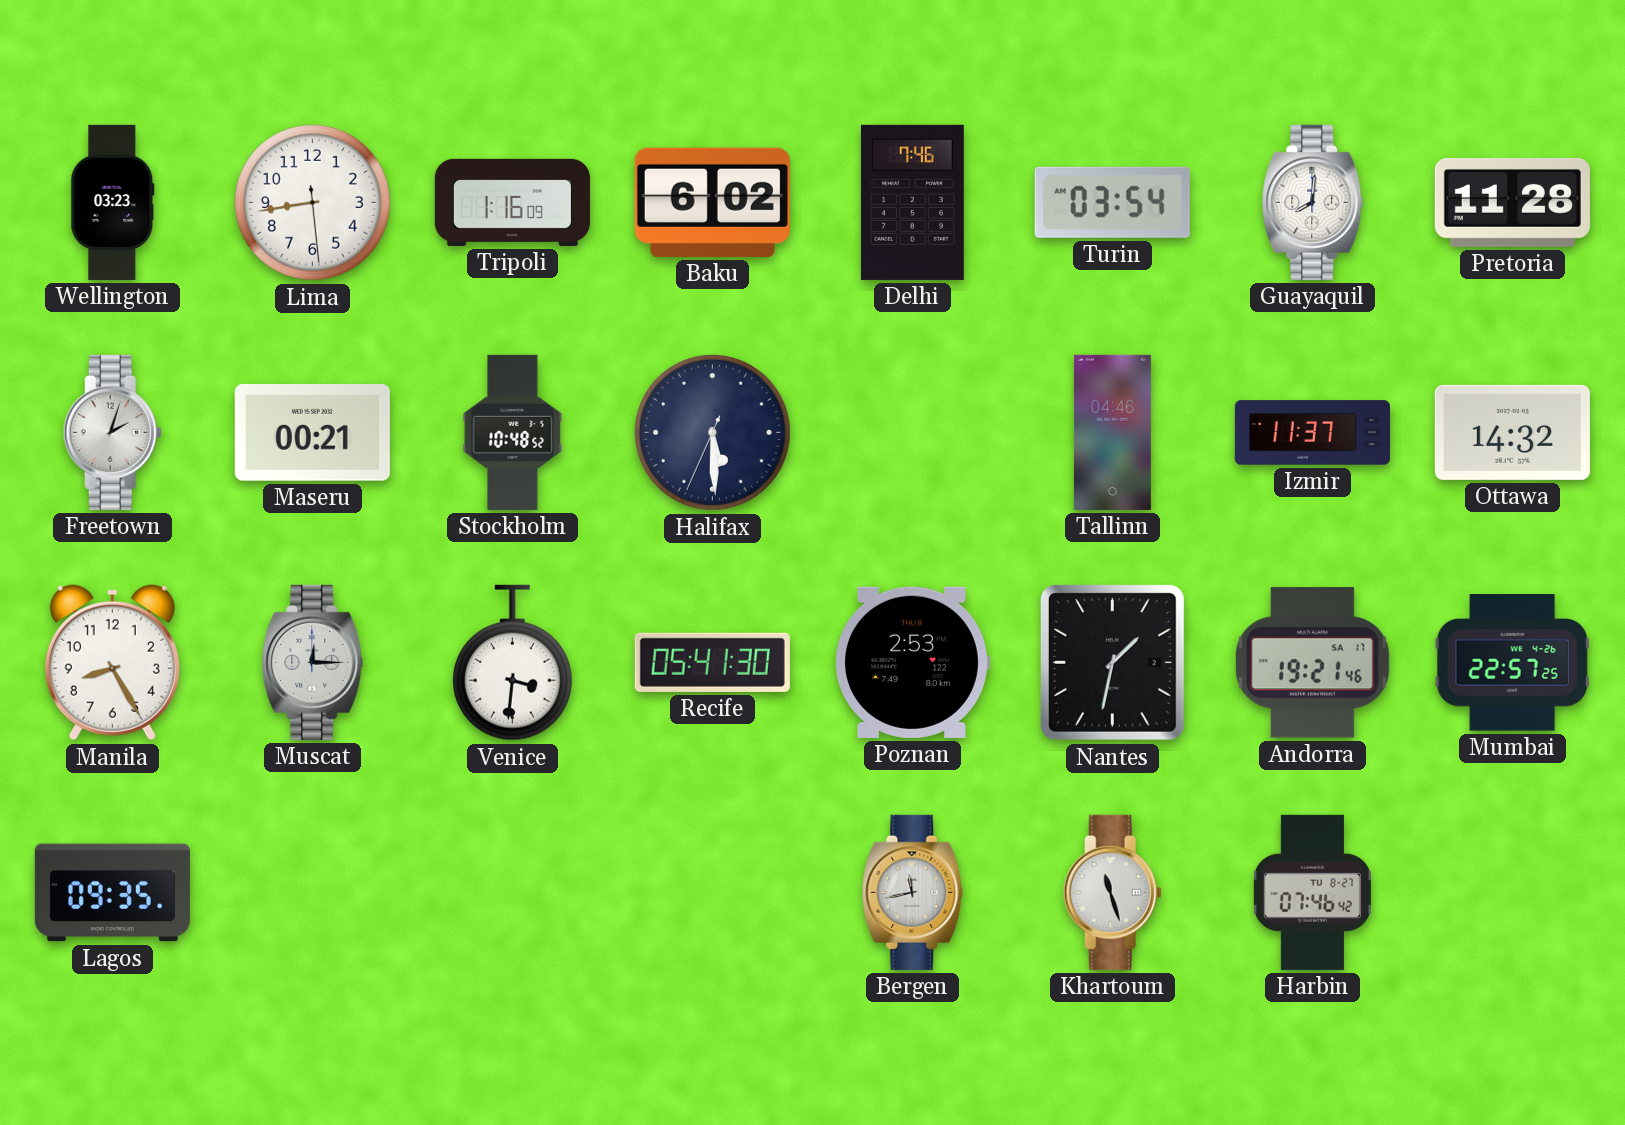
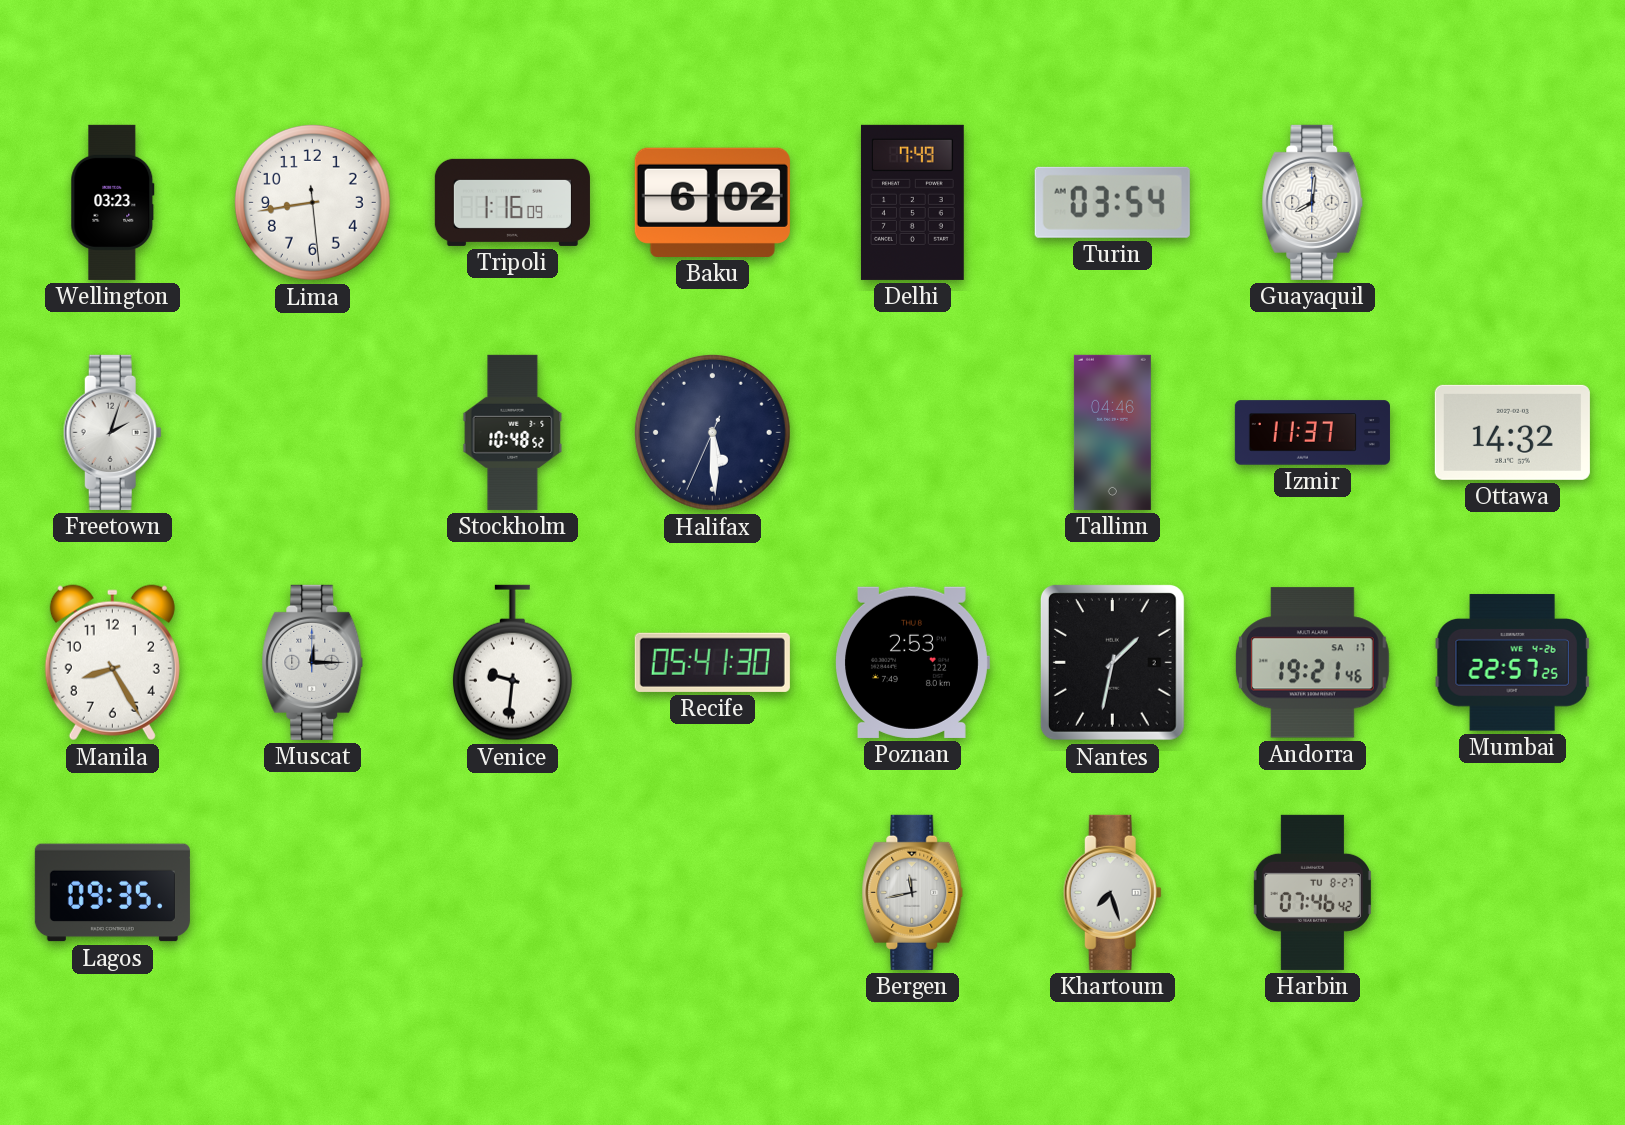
Delhi: 7:46 -> 7:49
Pretoria: 11:28 -> none
Maseru: 00:21 -> none
Venice: 3:31 -> 9:31
Khartoum: 11:27 -> 7:27
